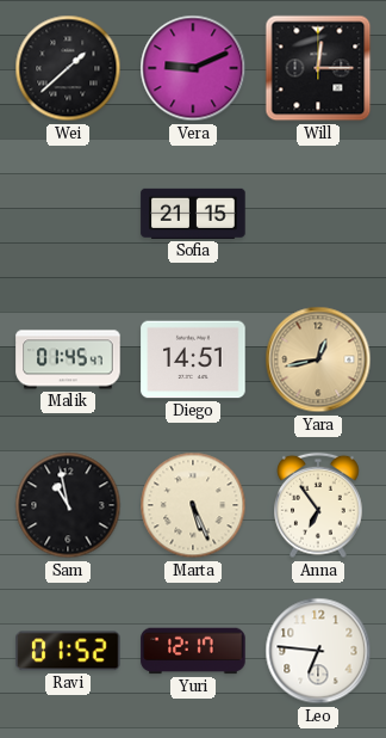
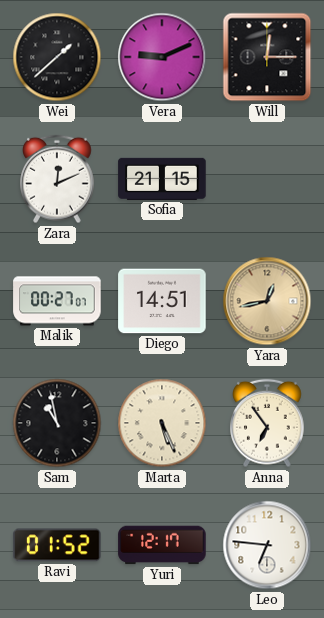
Zara: none -> 12:11
Malik: 01:45 -> 00:27
